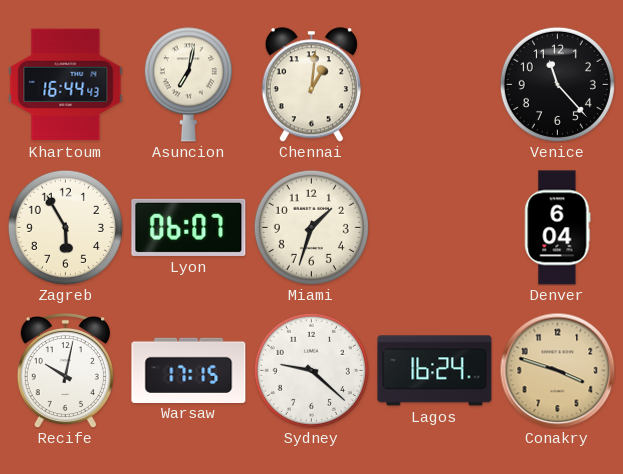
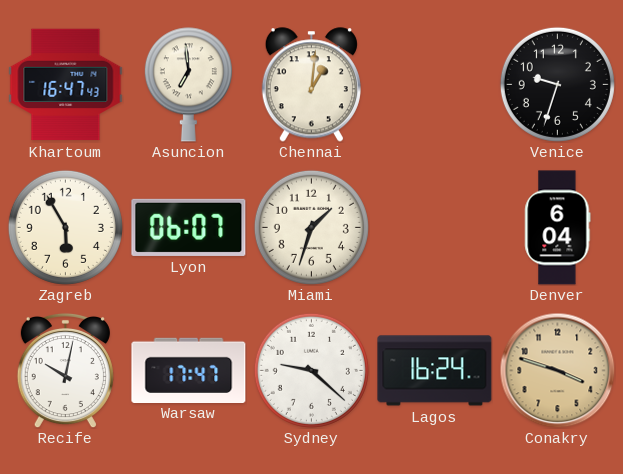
Khartoum: 16:44 -> 16:47
Asuncion: 7:02 -> 6:59
Venice: 11:23 -> 9:33
Warsaw: 17:15 -> 17:47
